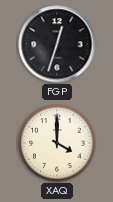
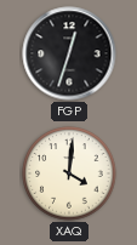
XAQ: 4:00 -> 4:01
